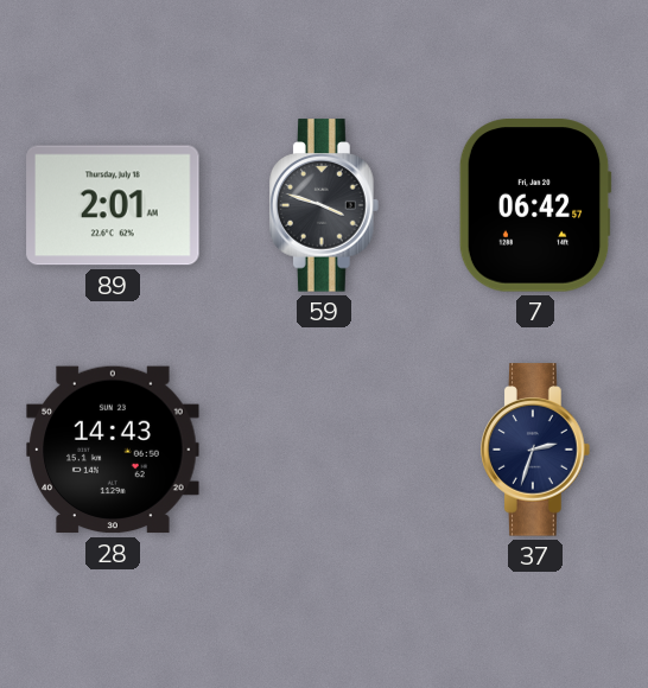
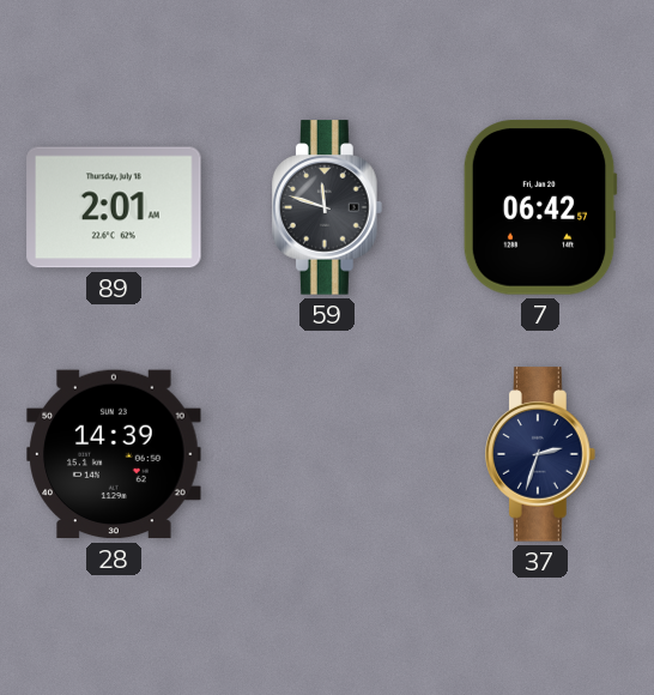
59: 3:48 -> 11:48
28: 14:43 -> 14:39
